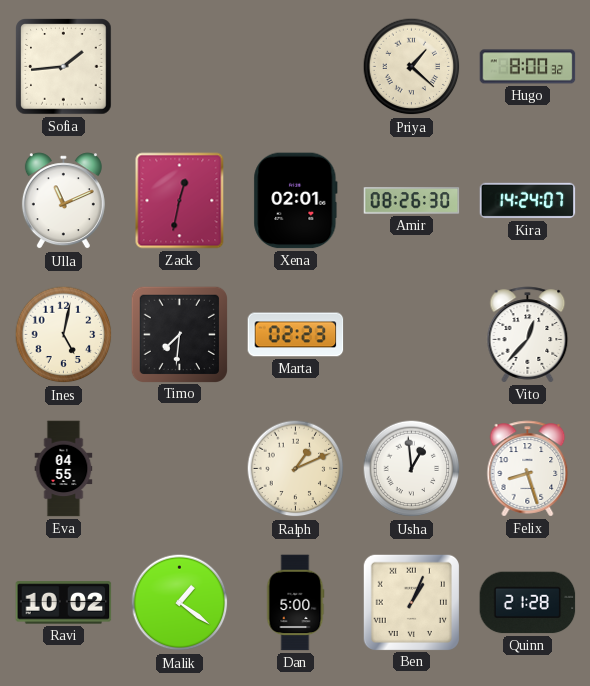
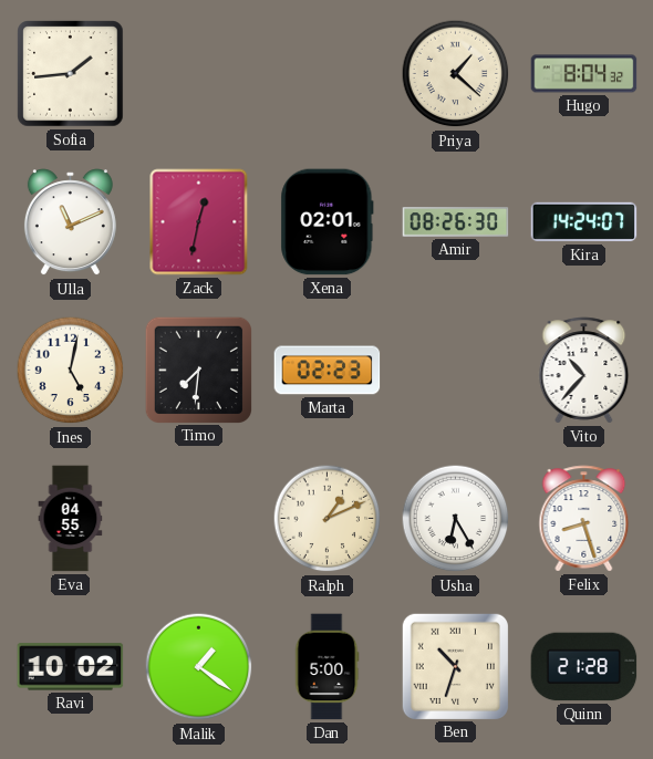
Hugo: 8:00 -> 8:04
Vito: 12:37 -> 10:37
Usha: 12:59 -> 6:25
Ben: 1:04 -> 10:33
